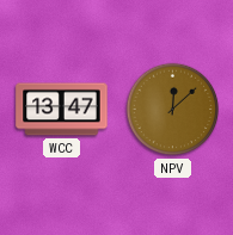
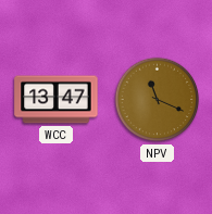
NPV: 12:08 -> 11:19
